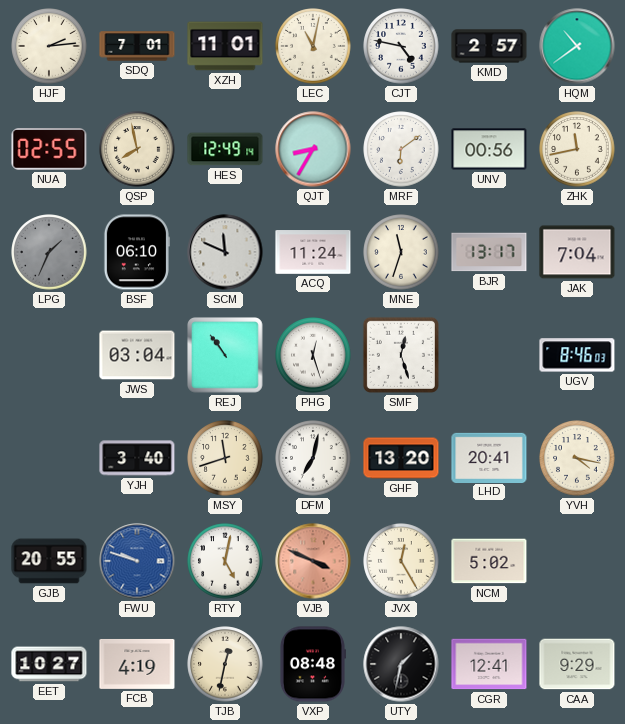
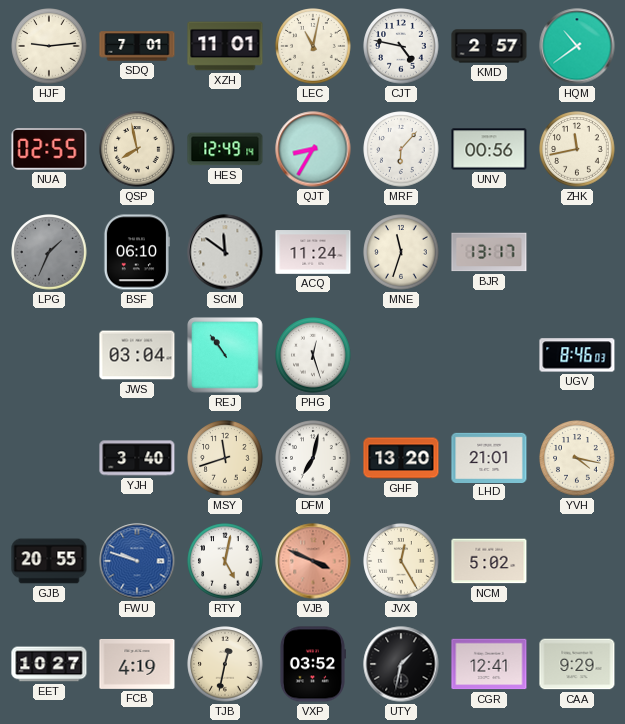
HJF: 2:14 -> 9:14
MRF: 6:09 -> 6:07
SCM: 11:49 -> 11:51
JAK: 7:04 -> none
SMF: 12:27 -> none
LHD: 20:41 -> 21:01
VXP: 08:48 -> 03:52
